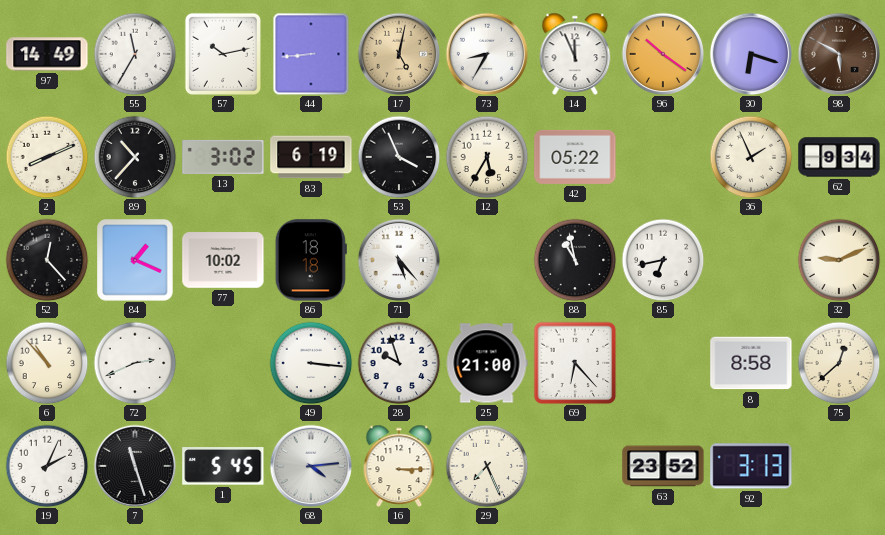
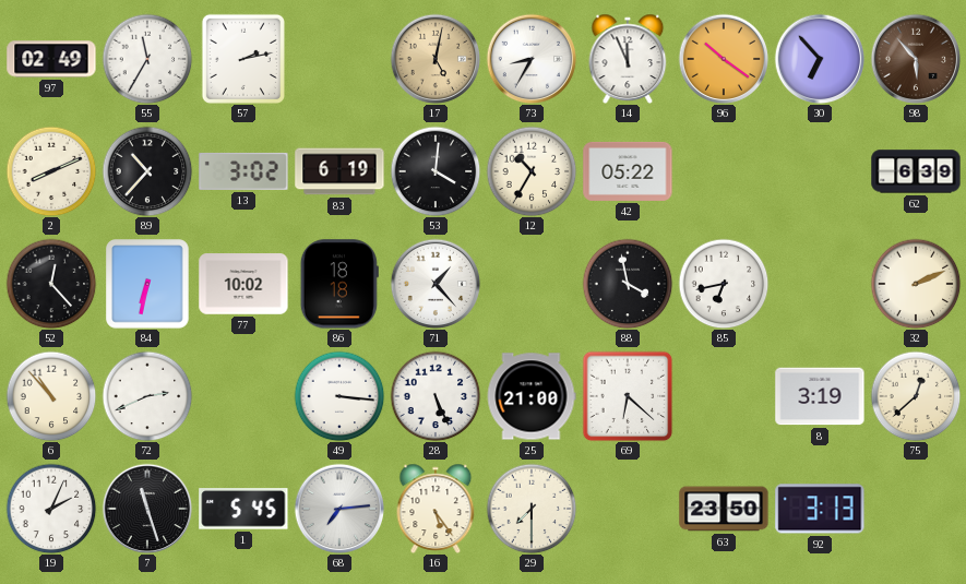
97: 14:49 -> 02:49
57: 10:13 -> 2:13
44: 8:44 -> none
30: 6:18 -> 6:53
98: 5:50 -> 5:53
53: 3:56 -> 4:01
12: 5:35 -> 10:35
36: 1:56 -> none
62: 9:34 -> 6:39
84: 1:19 -> 6:32
71: 5:23 -> 1:23
88: 10:58 -> 3:58
32: 9:11 -> 2:11
28: 9:57 -> 5:26
69: 6:23 -> 6:22
8: 8:58 -> 3:19
68: 4:14 -> 7:14
16: 3:15 -> 5:24
29: 7:26 -> 7:30
63: 23:52 -> 23:50
